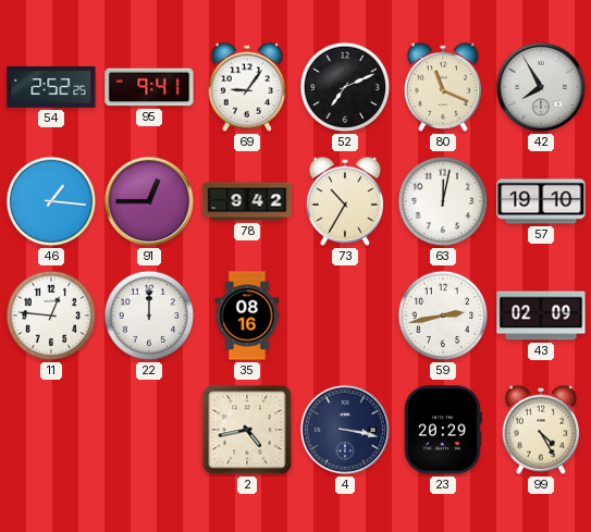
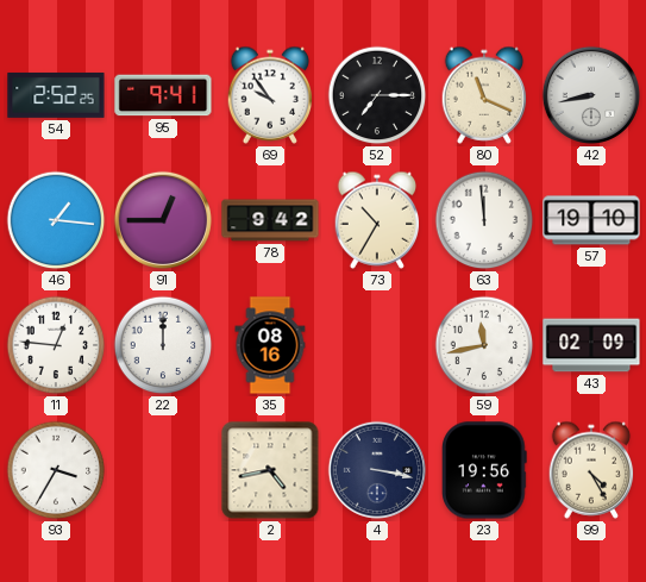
69: 9:06 -> 9:54
52: 7:11 -> 7:15
42: 7:55 -> 8:43
63: 12:02 -> 11:59
59: 2:43 -> 11:43
93: none -> 3:35
23: 20:29 -> 19:56
